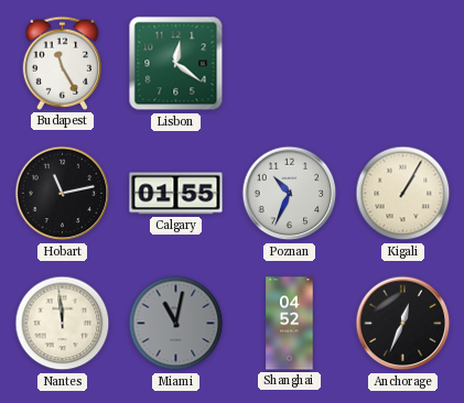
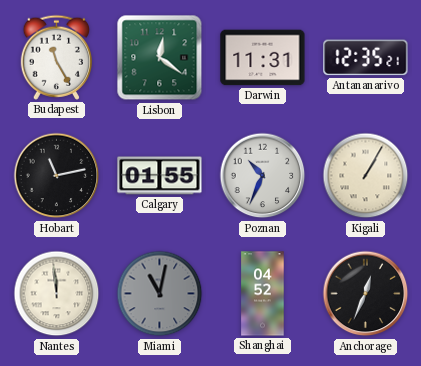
Darwin: none -> 11:31
Antananarivo: none -> 12:35
